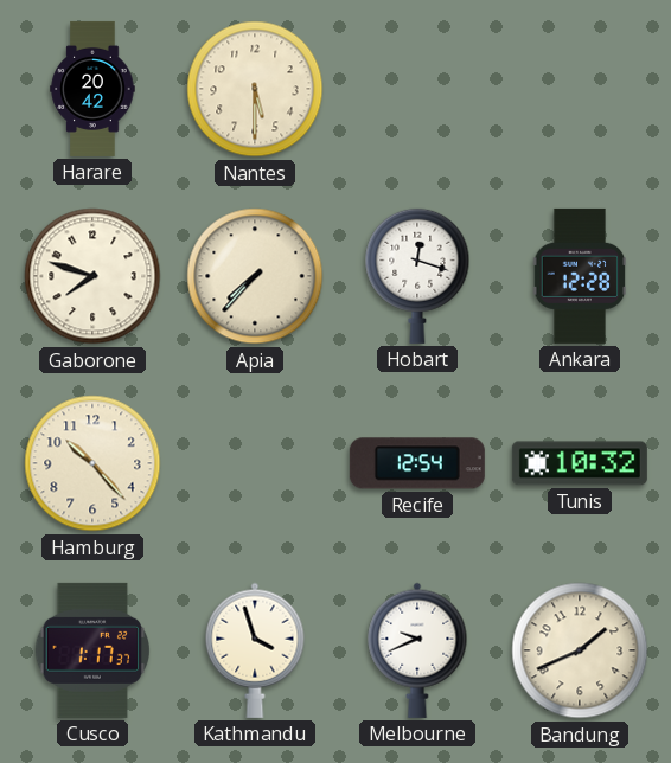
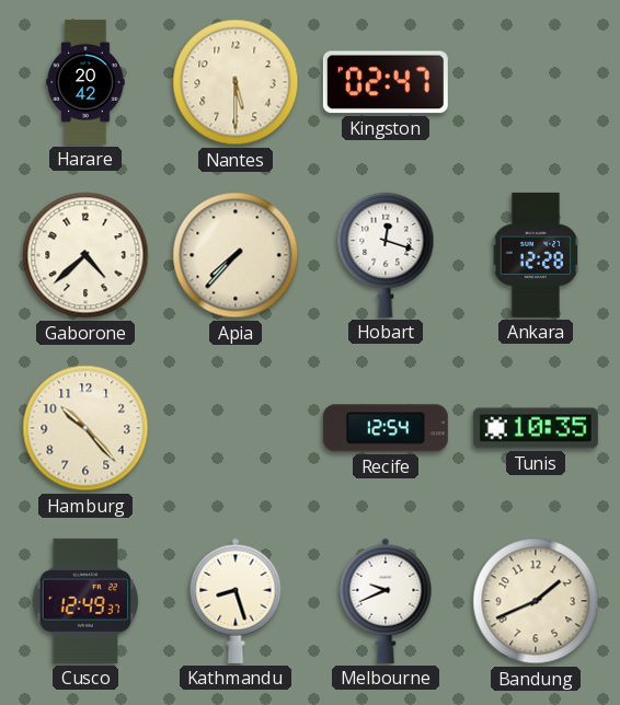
Kingston: none -> 02:47
Gaborone: 7:48 -> 4:38
Tunis: 10:32 -> 10:35
Cusco: 1:17 -> 12:49
Kathmandu: 3:57 -> 8:27
